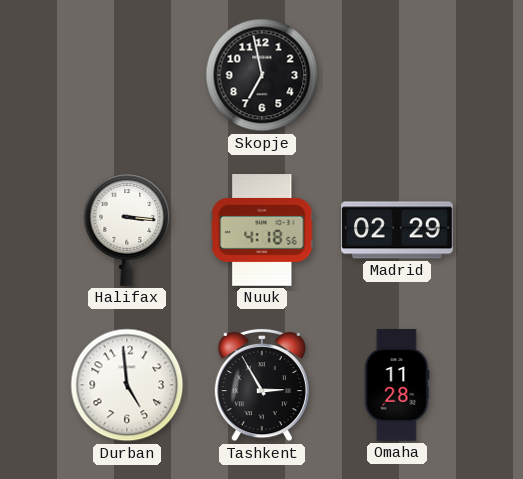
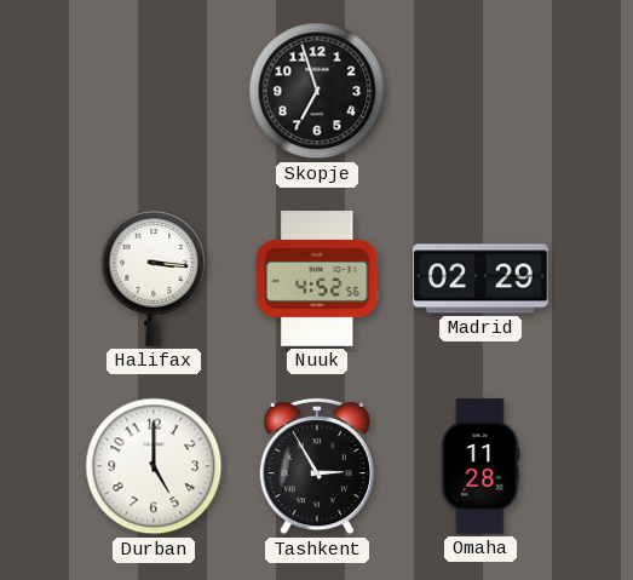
Skopje: 6:58 -> 6:57
Nuuk: 4:18 -> 4:52
Durban: 4:59 -> 5:00
